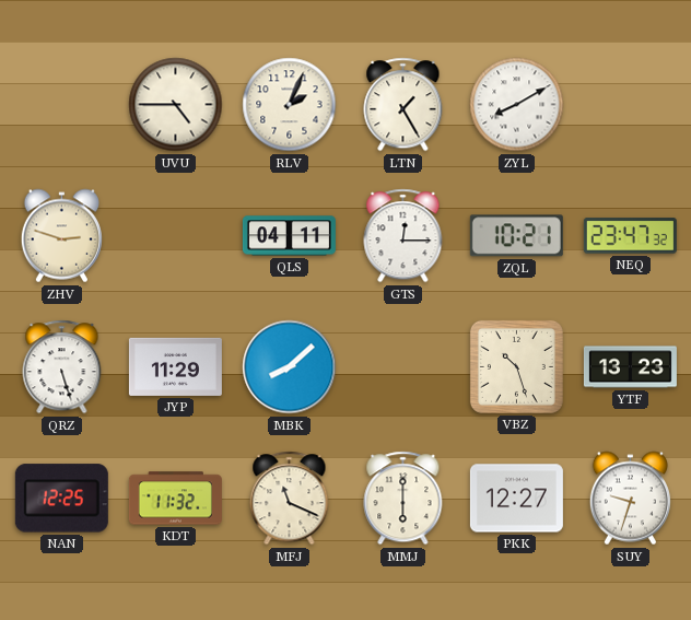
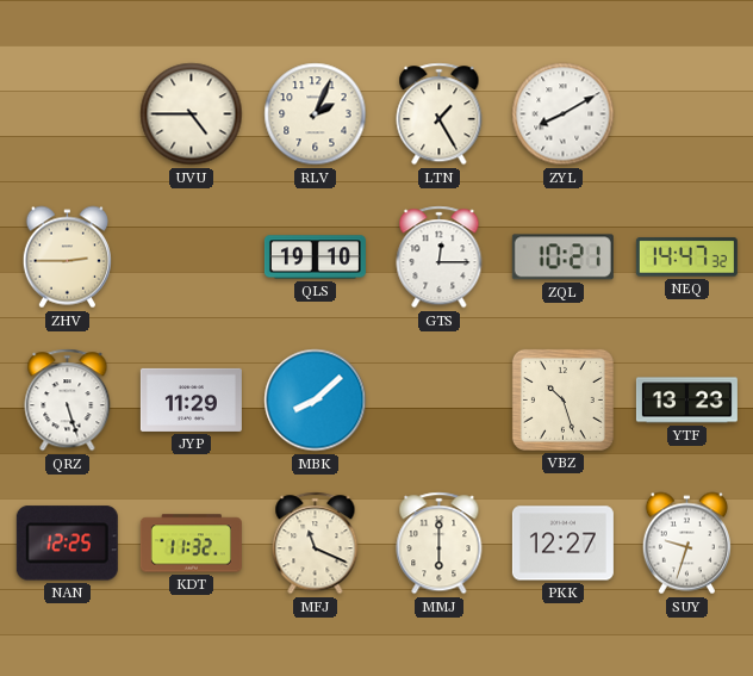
ZHV: 2:48 -> 2:45
QLS: 04:11 -> 19:10
NEQ: 23:47 -> 14:47
